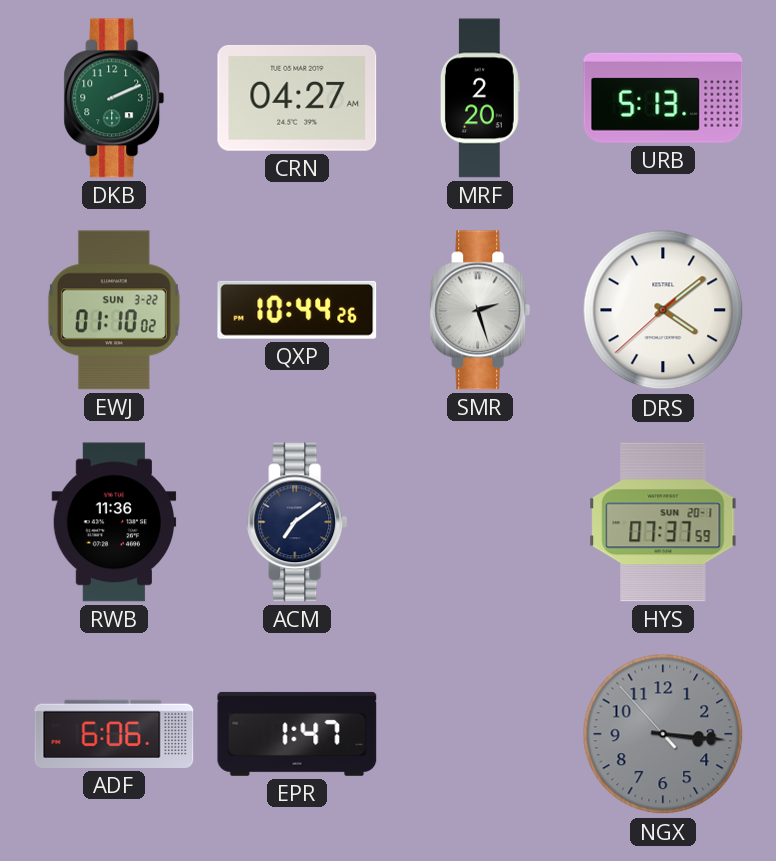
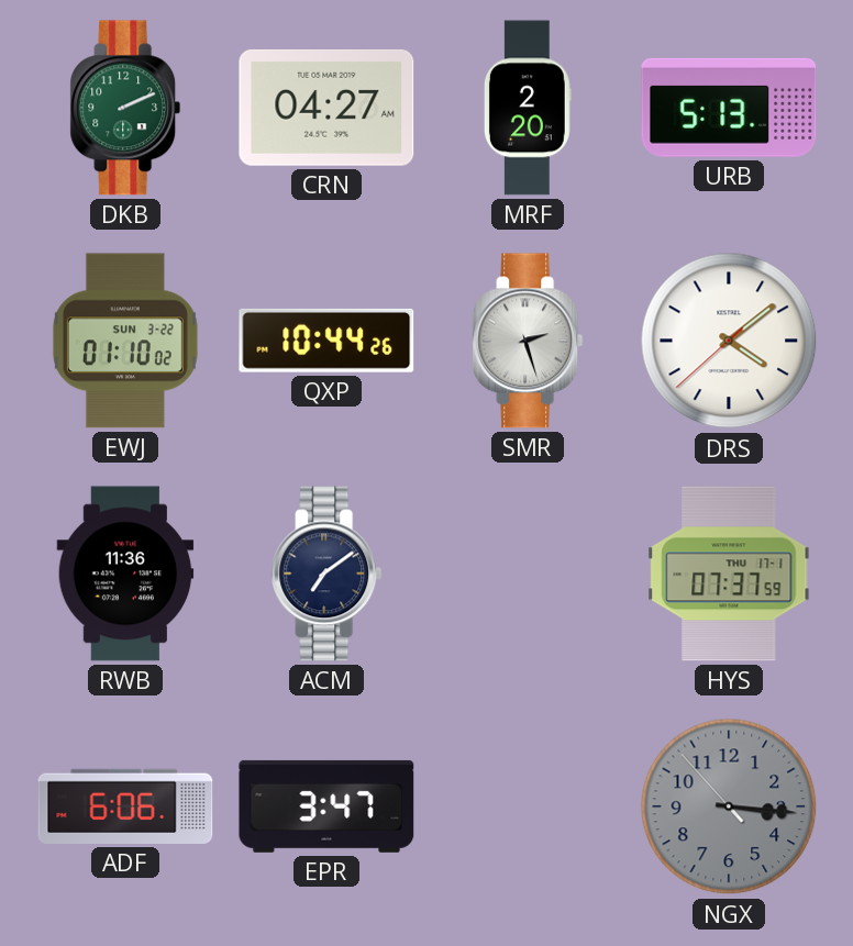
HYS date: SUN 20-1 -> THU 17-1
EPR: 1:47 -> 3:47
